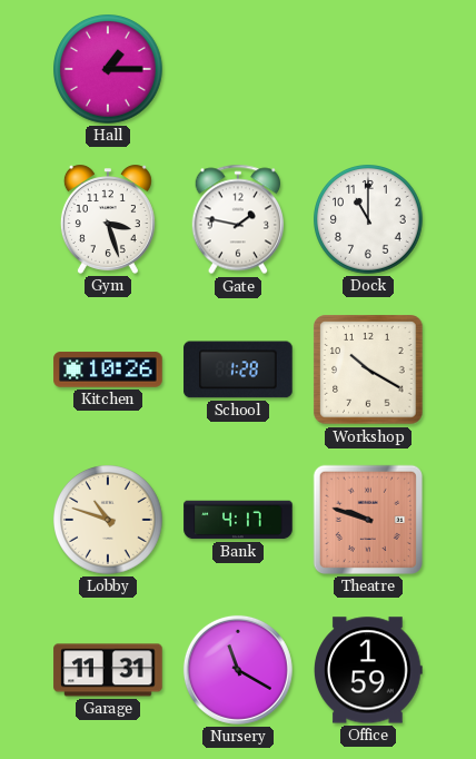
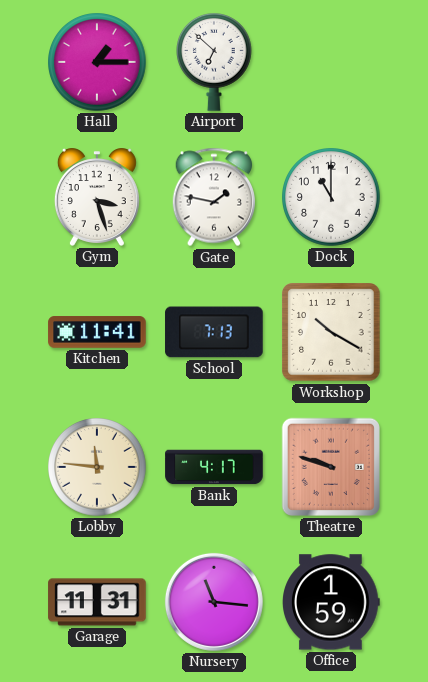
Airport: none -> 6:52
Kitchen: 10:26 -> 11:41
School: 1:28 -> 7:13
Lobby: 10:48 -> 11:46
Nursery: 11:20 -> 11:16
